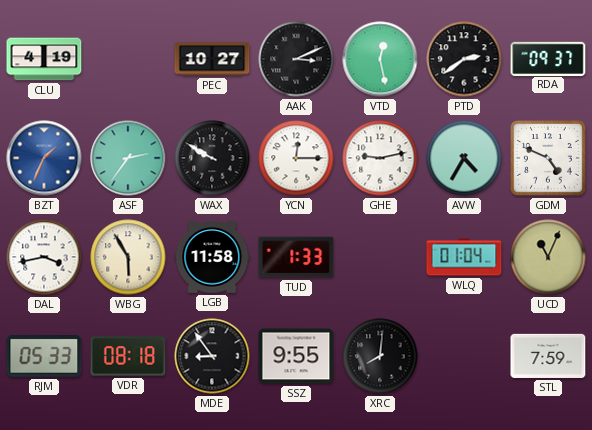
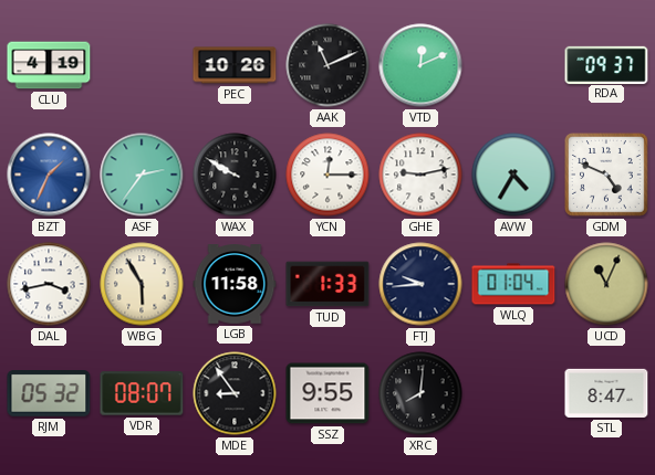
PEC: 10:27 -> 10:26
AAK: 3:11 -> 11:11
VTD: 12:28 -> 12:11
PTD: 2:39 -> none
FTJ: none -> 9:44
RJM: 05:33 -> 05:32
VDR: 08:18 -> 08:07
STL: 7:59 -> 8:47
